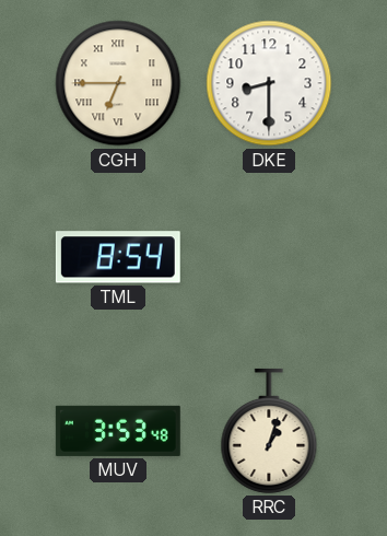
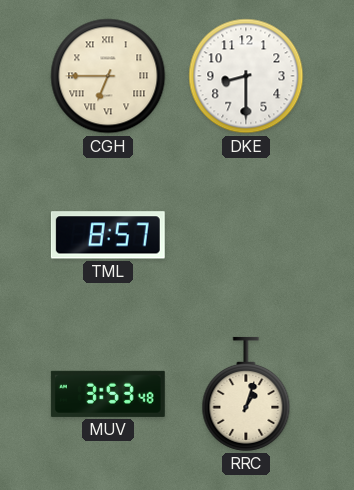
TML: 8:54 -> 8:57
